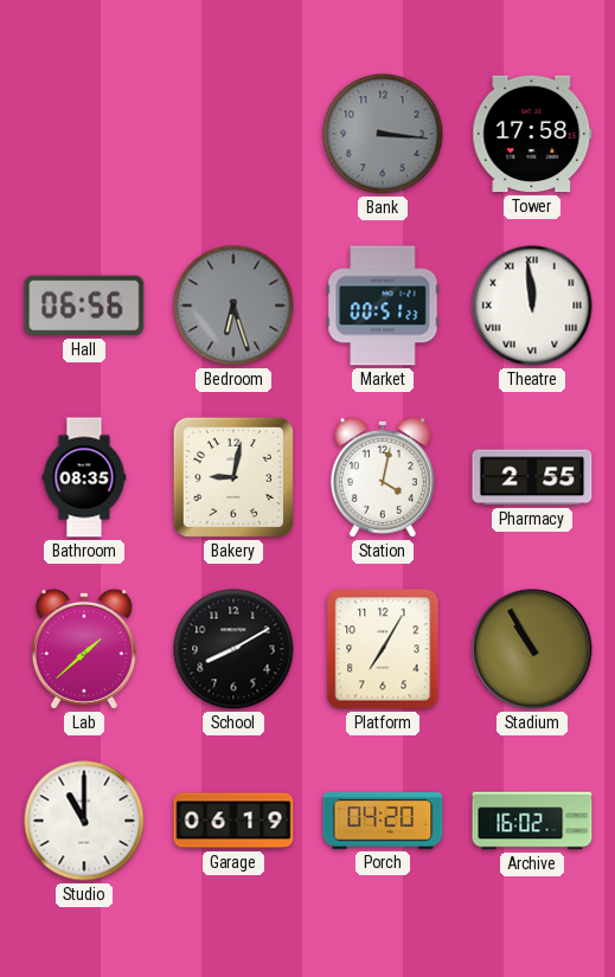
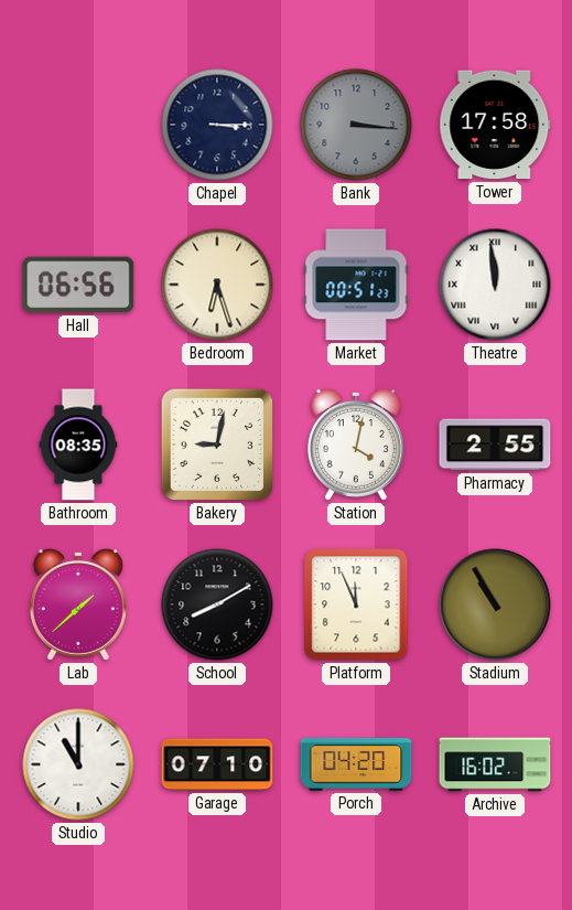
Chapel: none -> 3:15
Bedroom dial: grey -> cream
Platform: 7:05 -> 11:56
Garage: 06:19 -> 07:10
